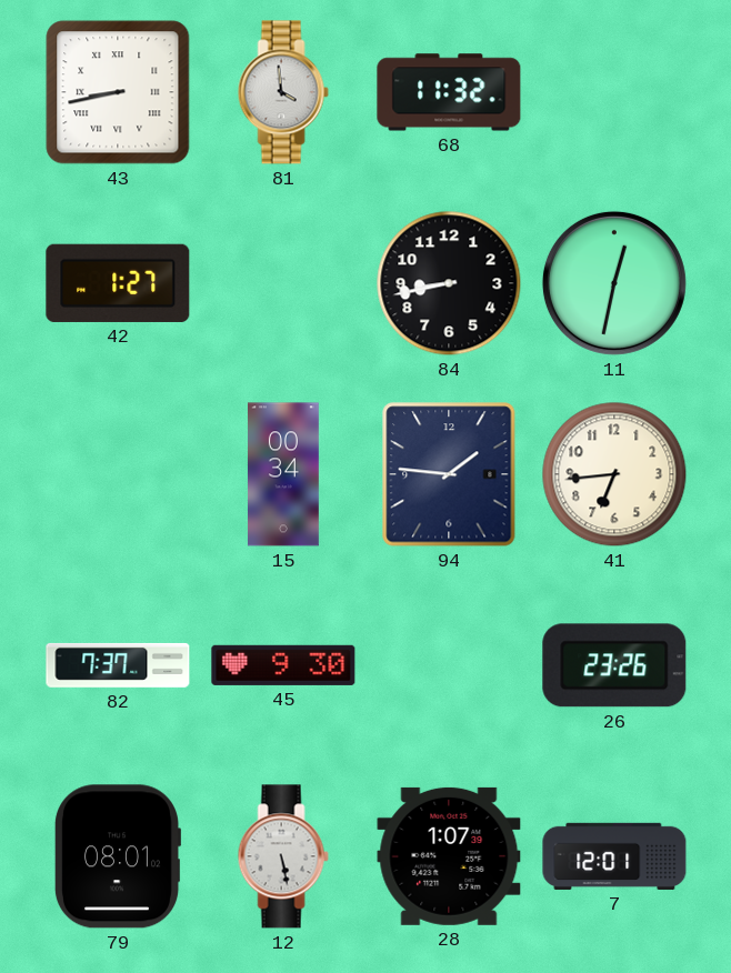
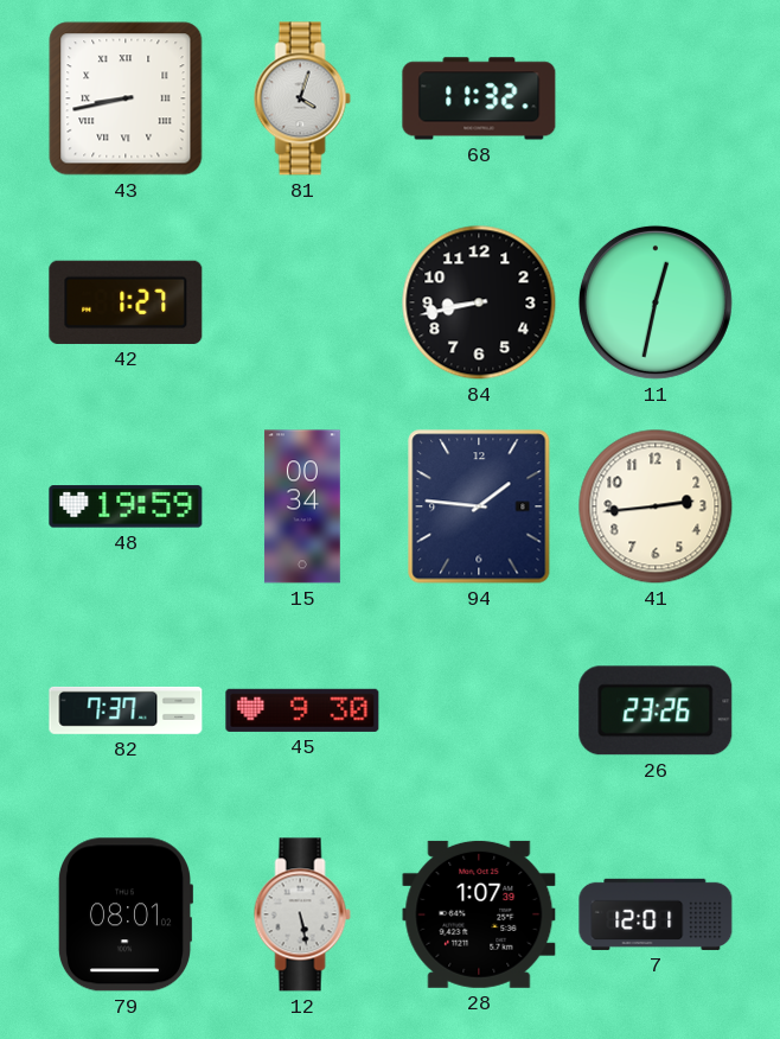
81: 3:59 -> 4:03
48: none -> 19:59
41: 6:44 -> 2:44
